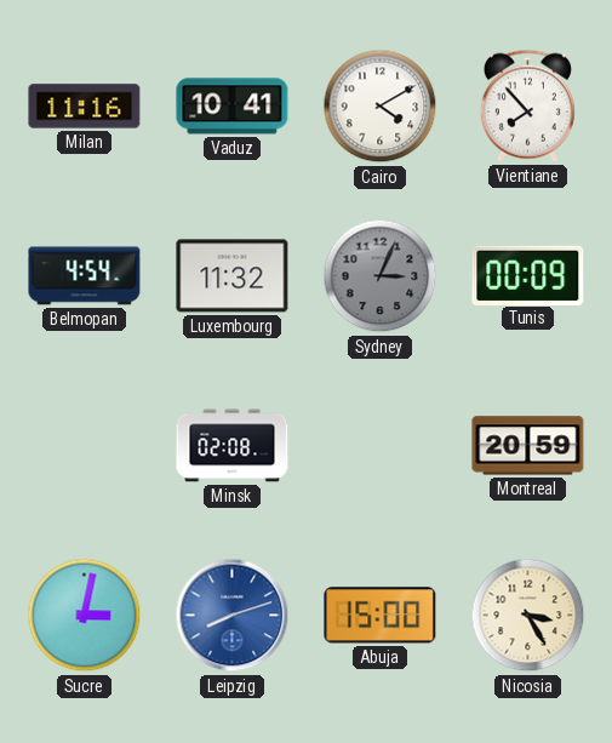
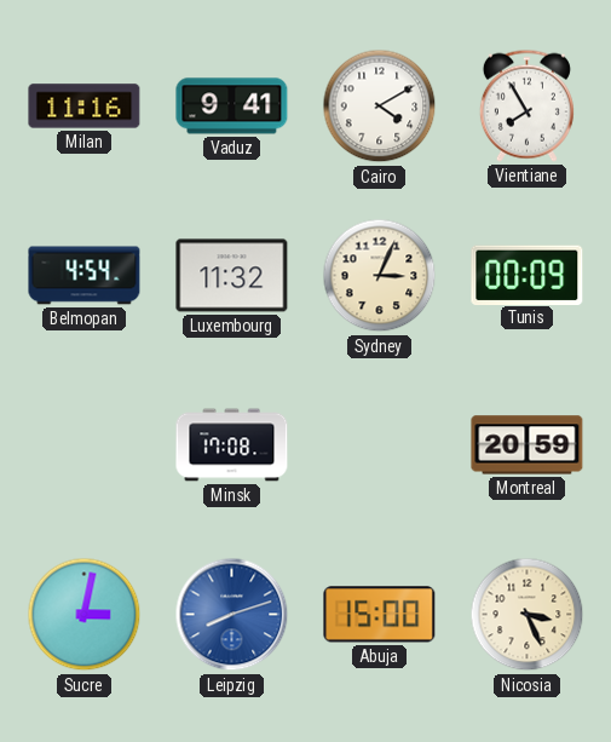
Vaduz: 10:41 -> 9:41
Vientiane: 7:53 -> 7:55
Sydney dial: grey -> cream
Minsk: 02:08 -> 17:08
Nicosia: 3:25 -> 3:26
